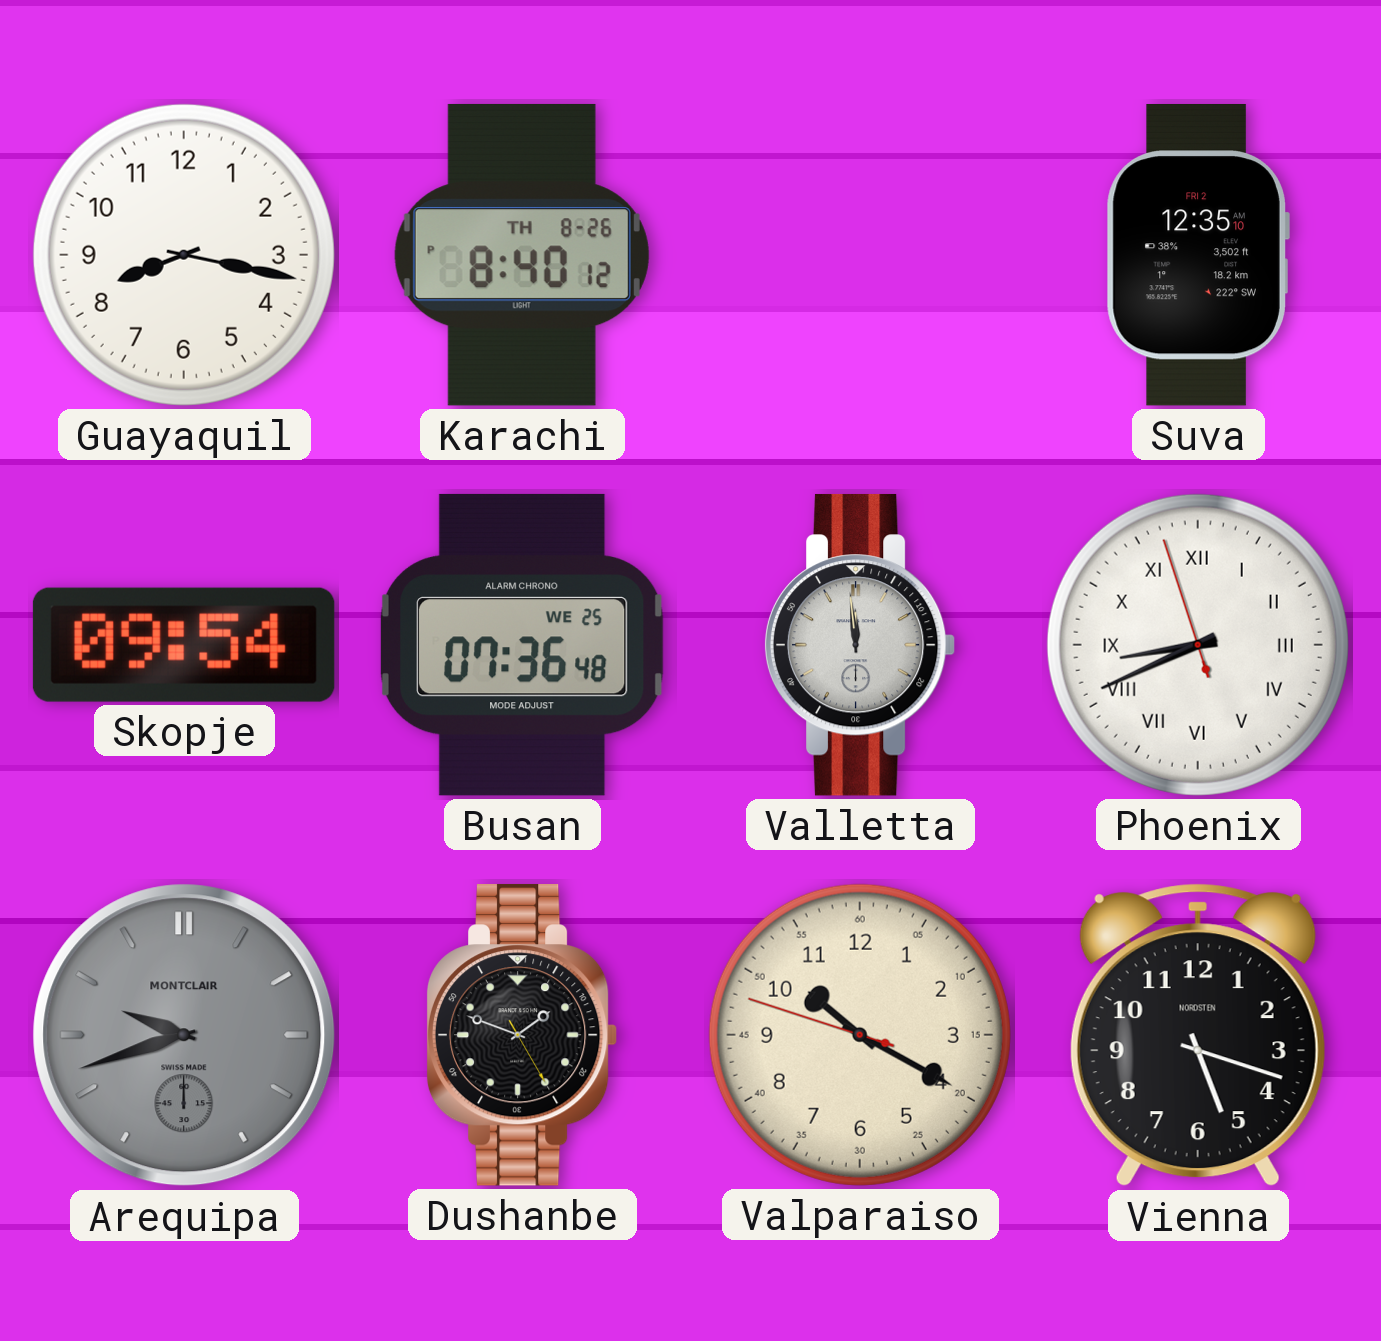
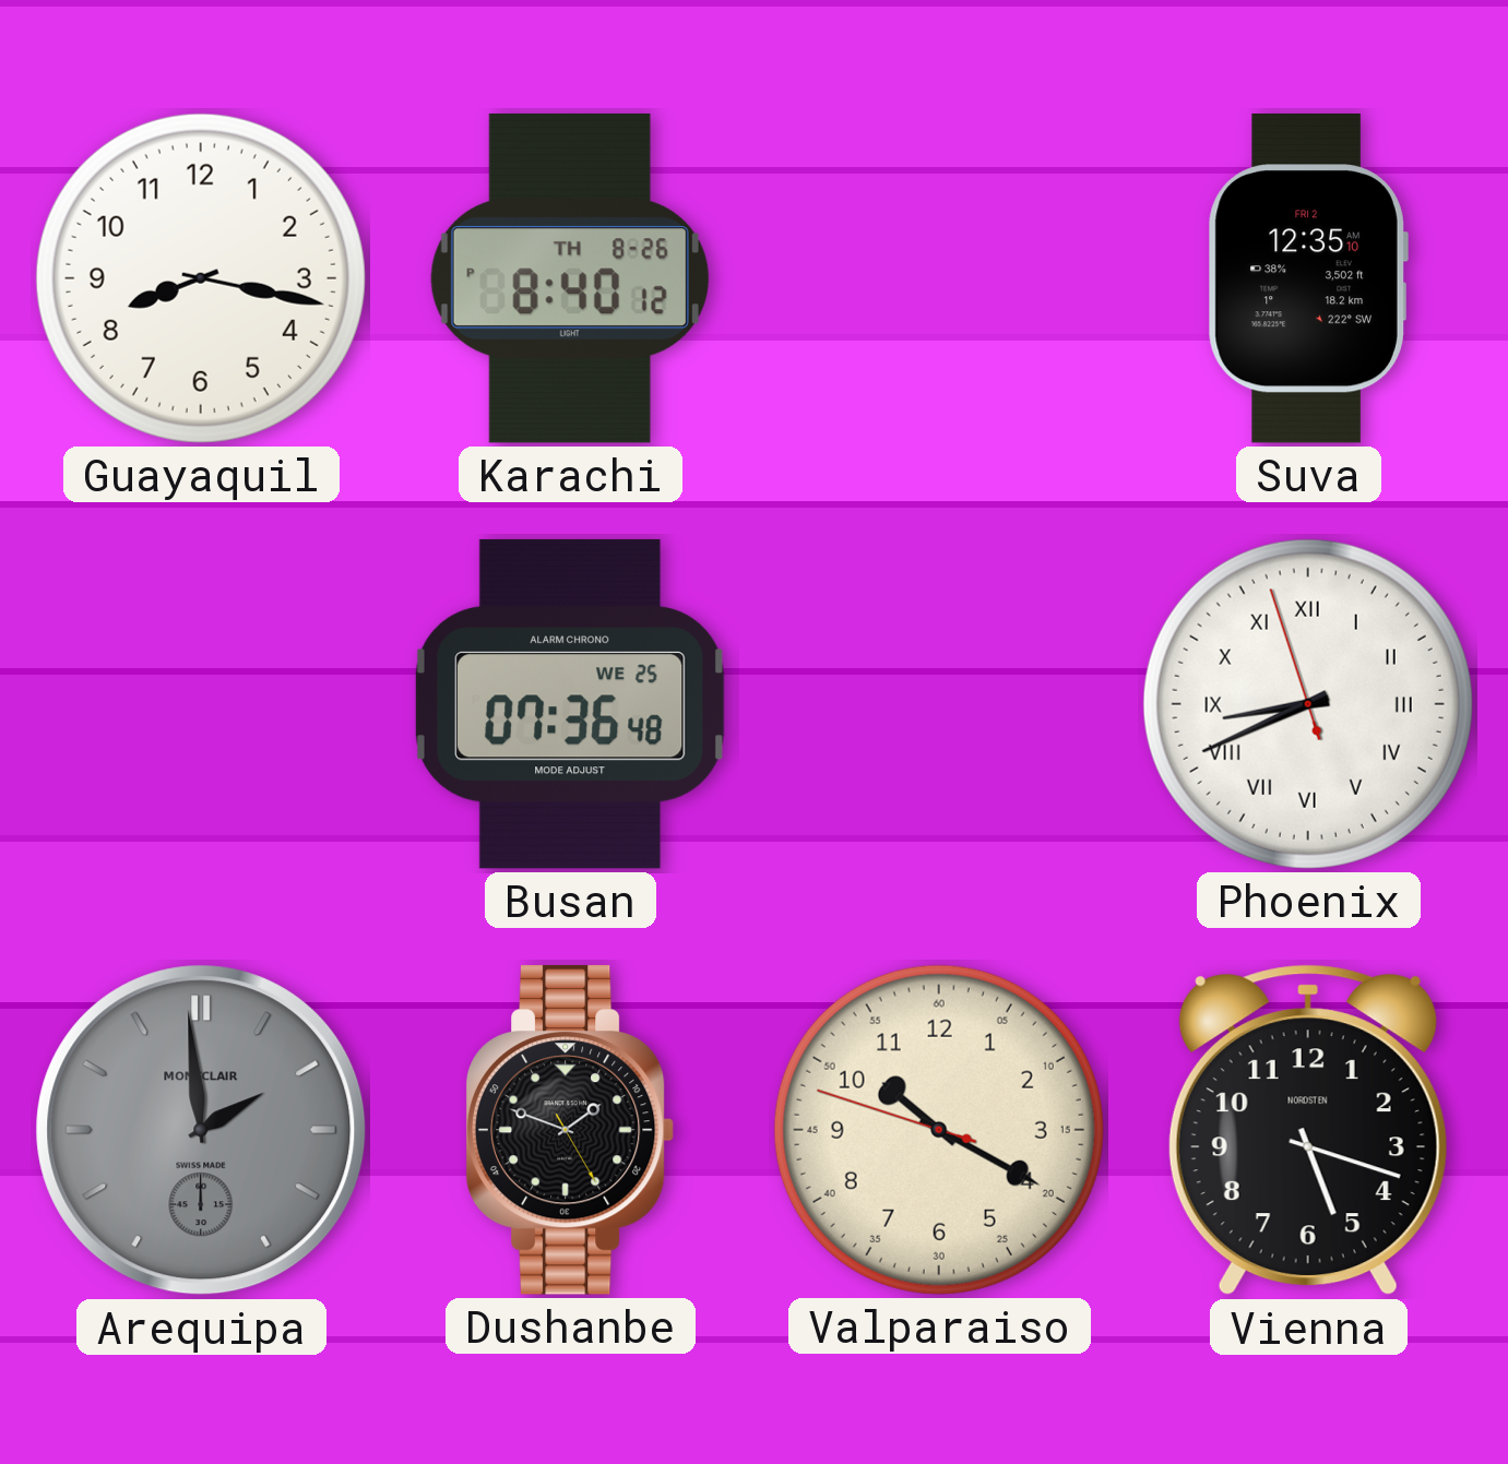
Skopje: 09:54 -> none
Valletta: 11:59 -> none
Arequipa: 9:42 -> 1:59
